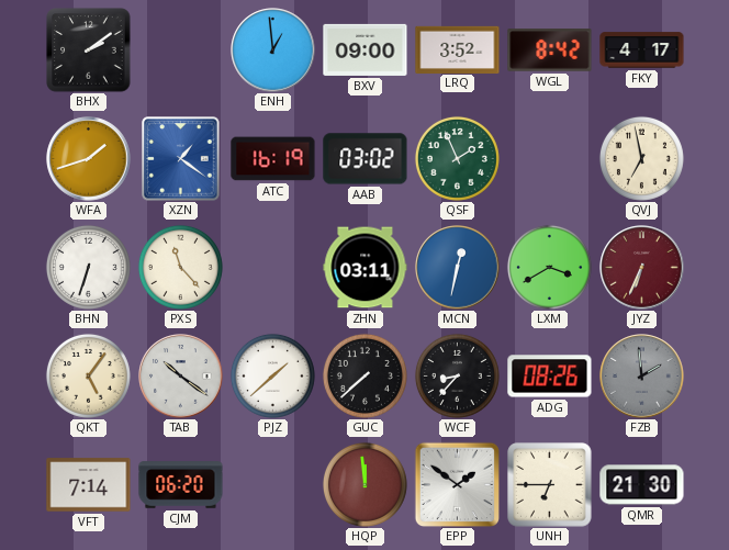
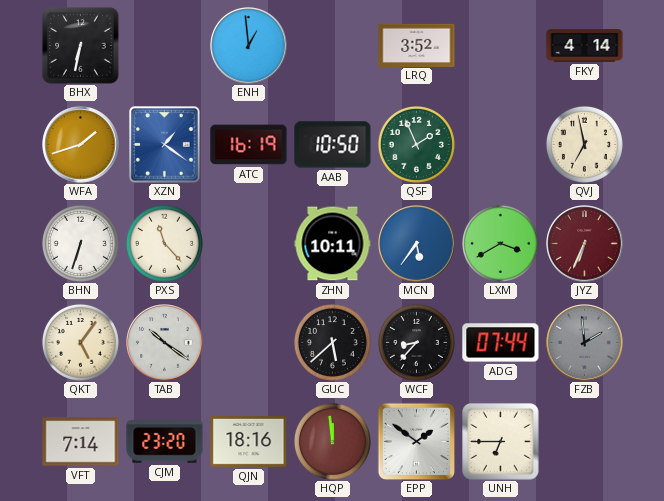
BHX: 2:09 -> 6:32
BXV: 09:00 -> none
WGL: 8:42 -> none
FKY: 4:17 -> 4:14
AAB: 03:02 -> 10:50
ZHN: 03:11 -> 10:11
MCN: 12:32 -> 5:36
PJZ: 1:38 -> none
GUC: 7:38 -> 5:38
ADG: 08:26 -> 07:44
CJM: 06:20 -> 23:20
QJN: none -> 18:16
QMR: 21:30 -> none
